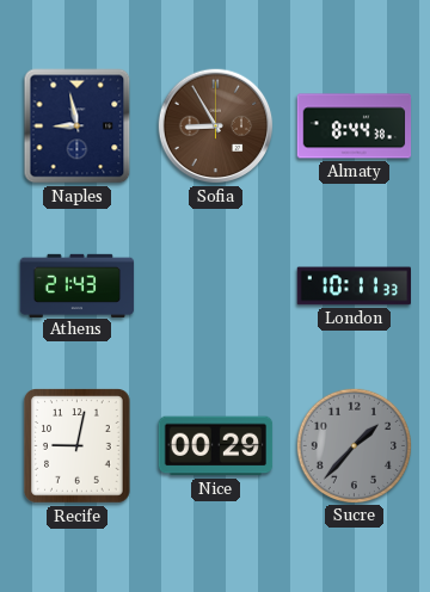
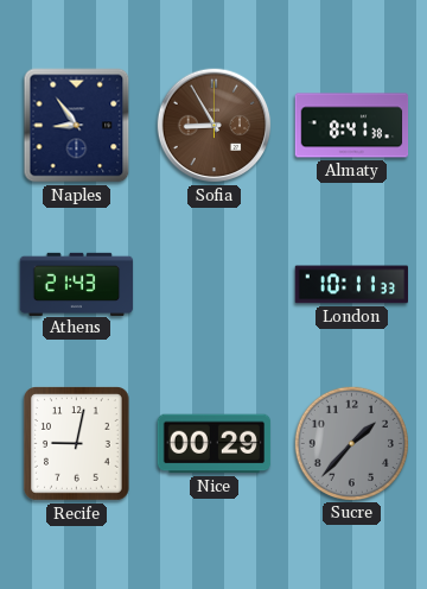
Naples: 8:58 -> 8:54
Almaty: 8:44 -> 8:41
